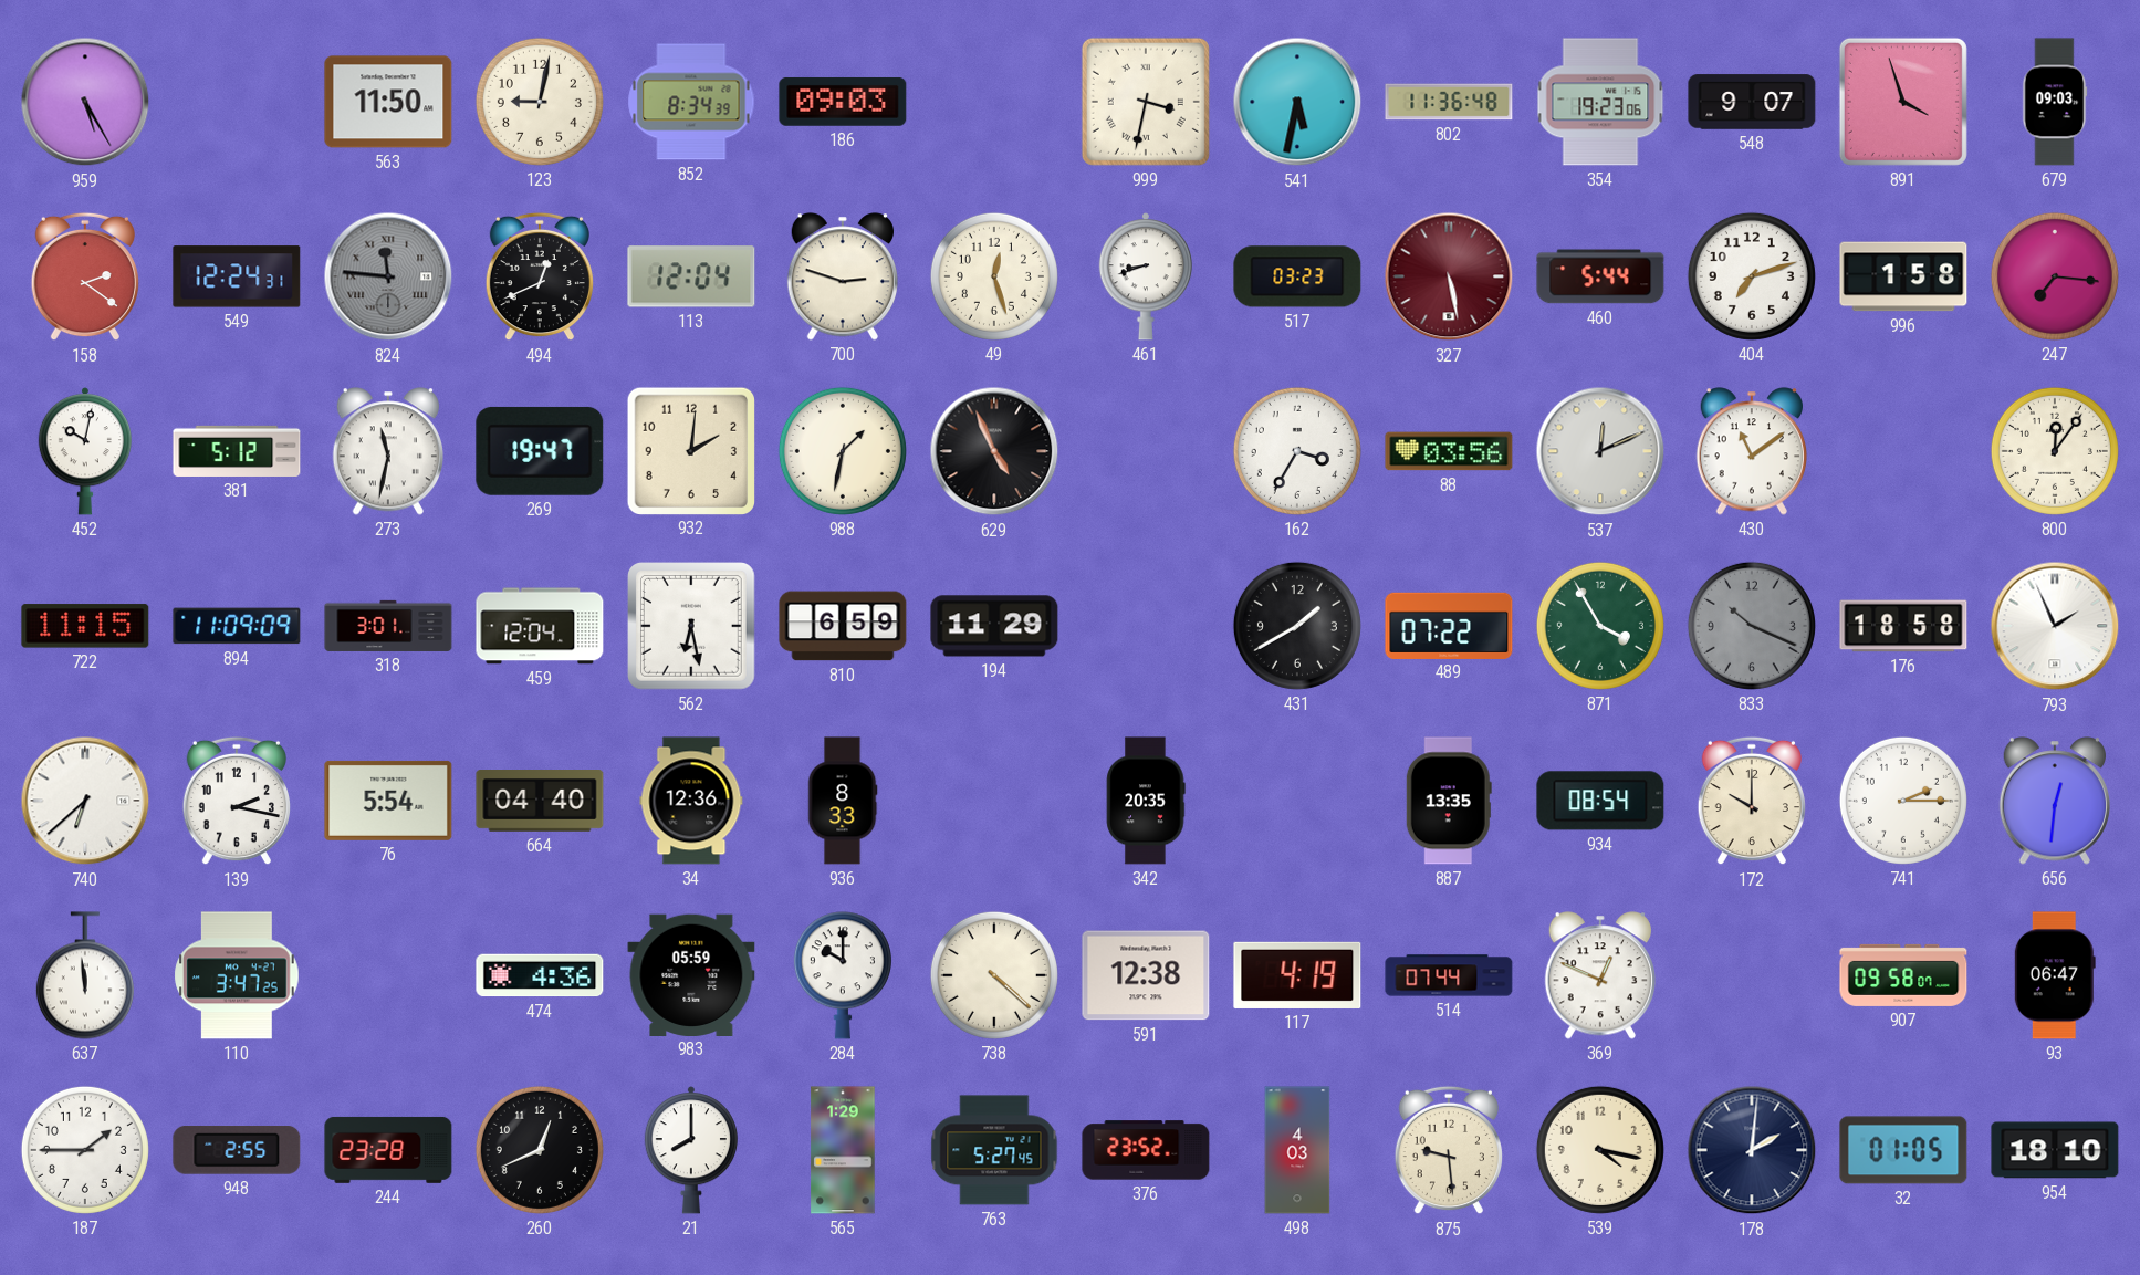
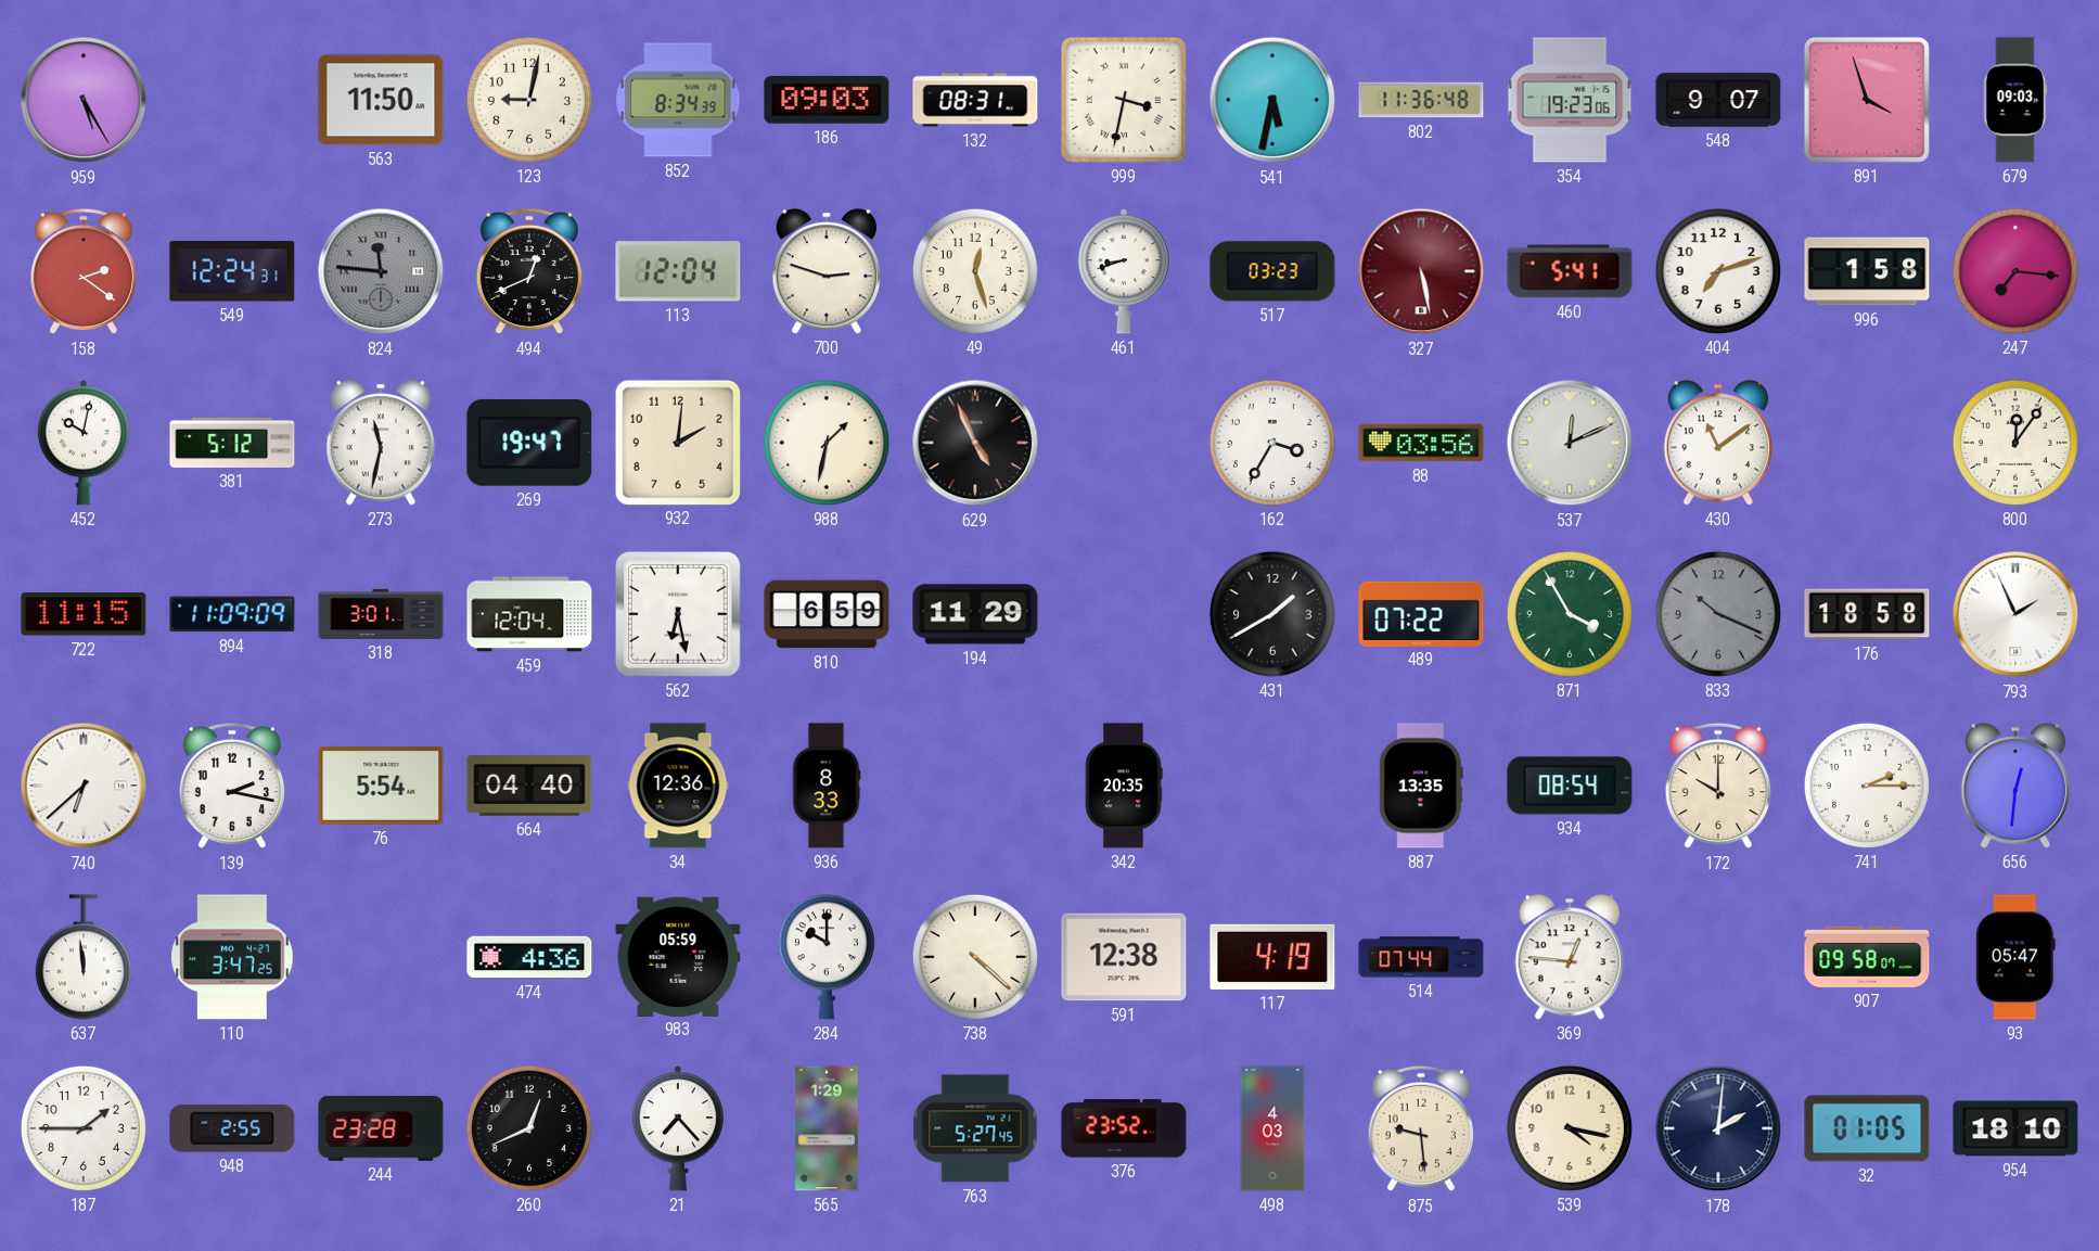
132: none -> 08:31
460: 5:44 -> 5:41
369: 12:49 -> 12:46
93: 06:47 -> 05:47
21: 8:00 -> 7:23
